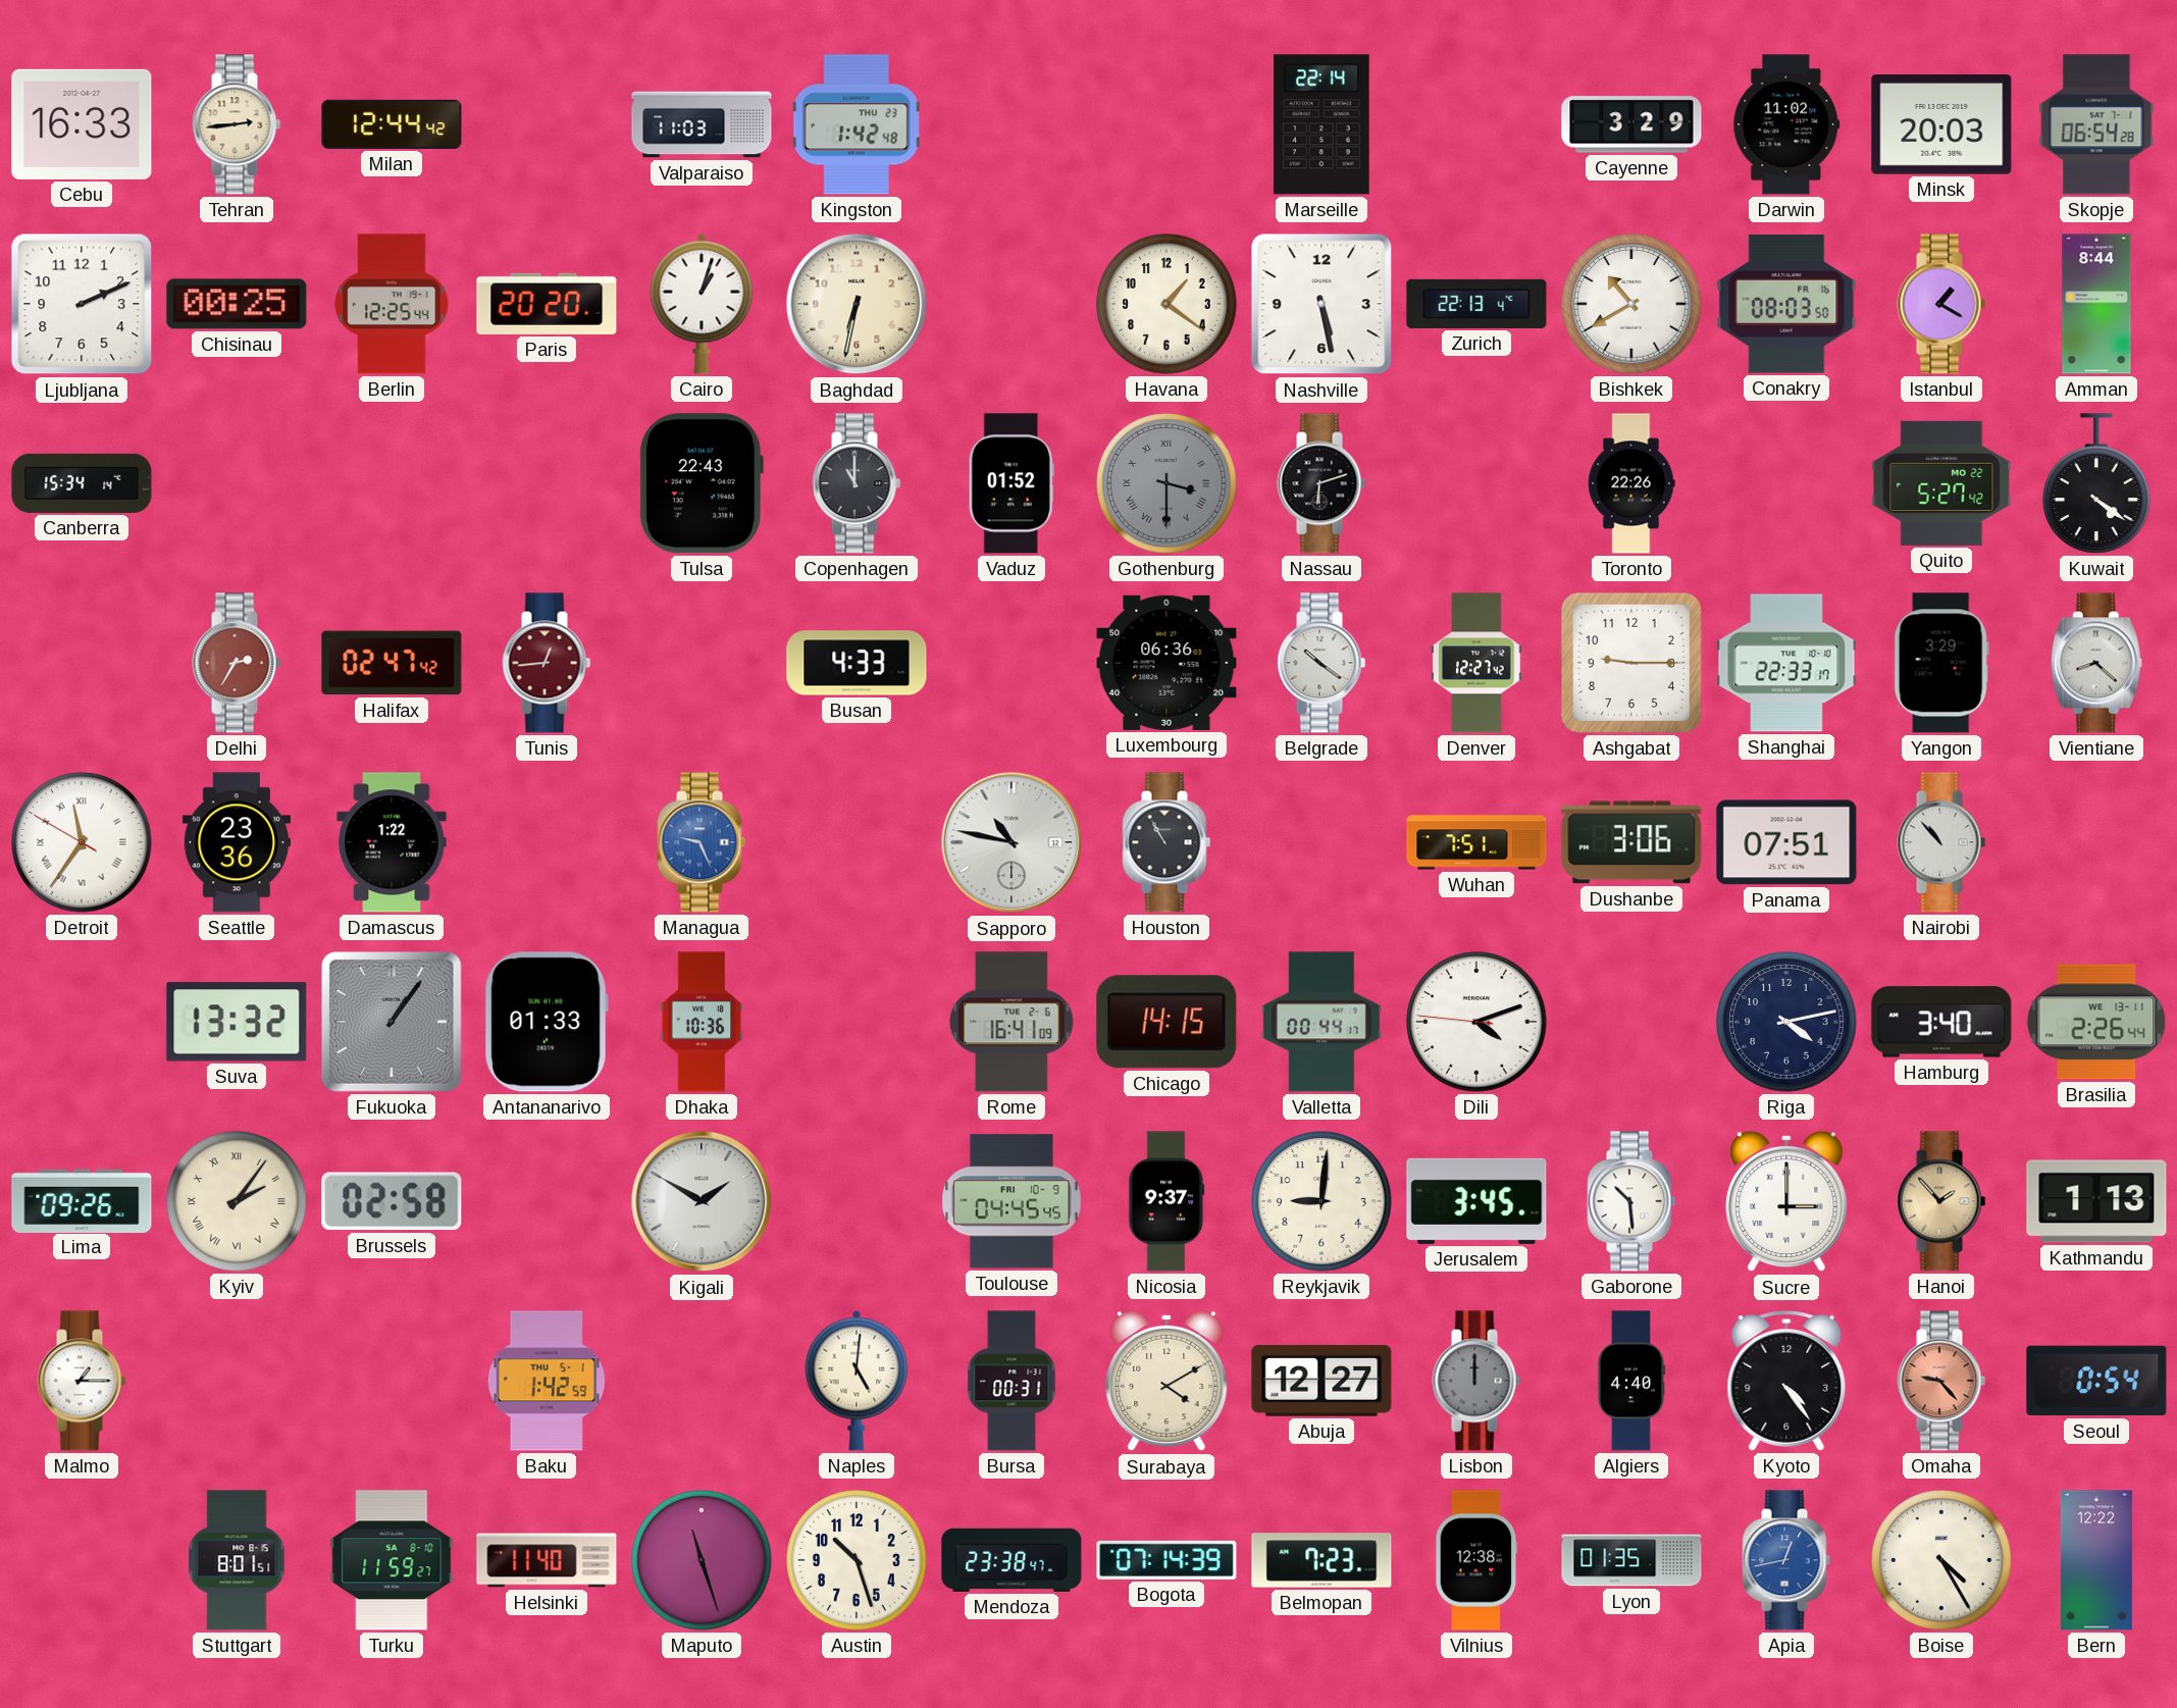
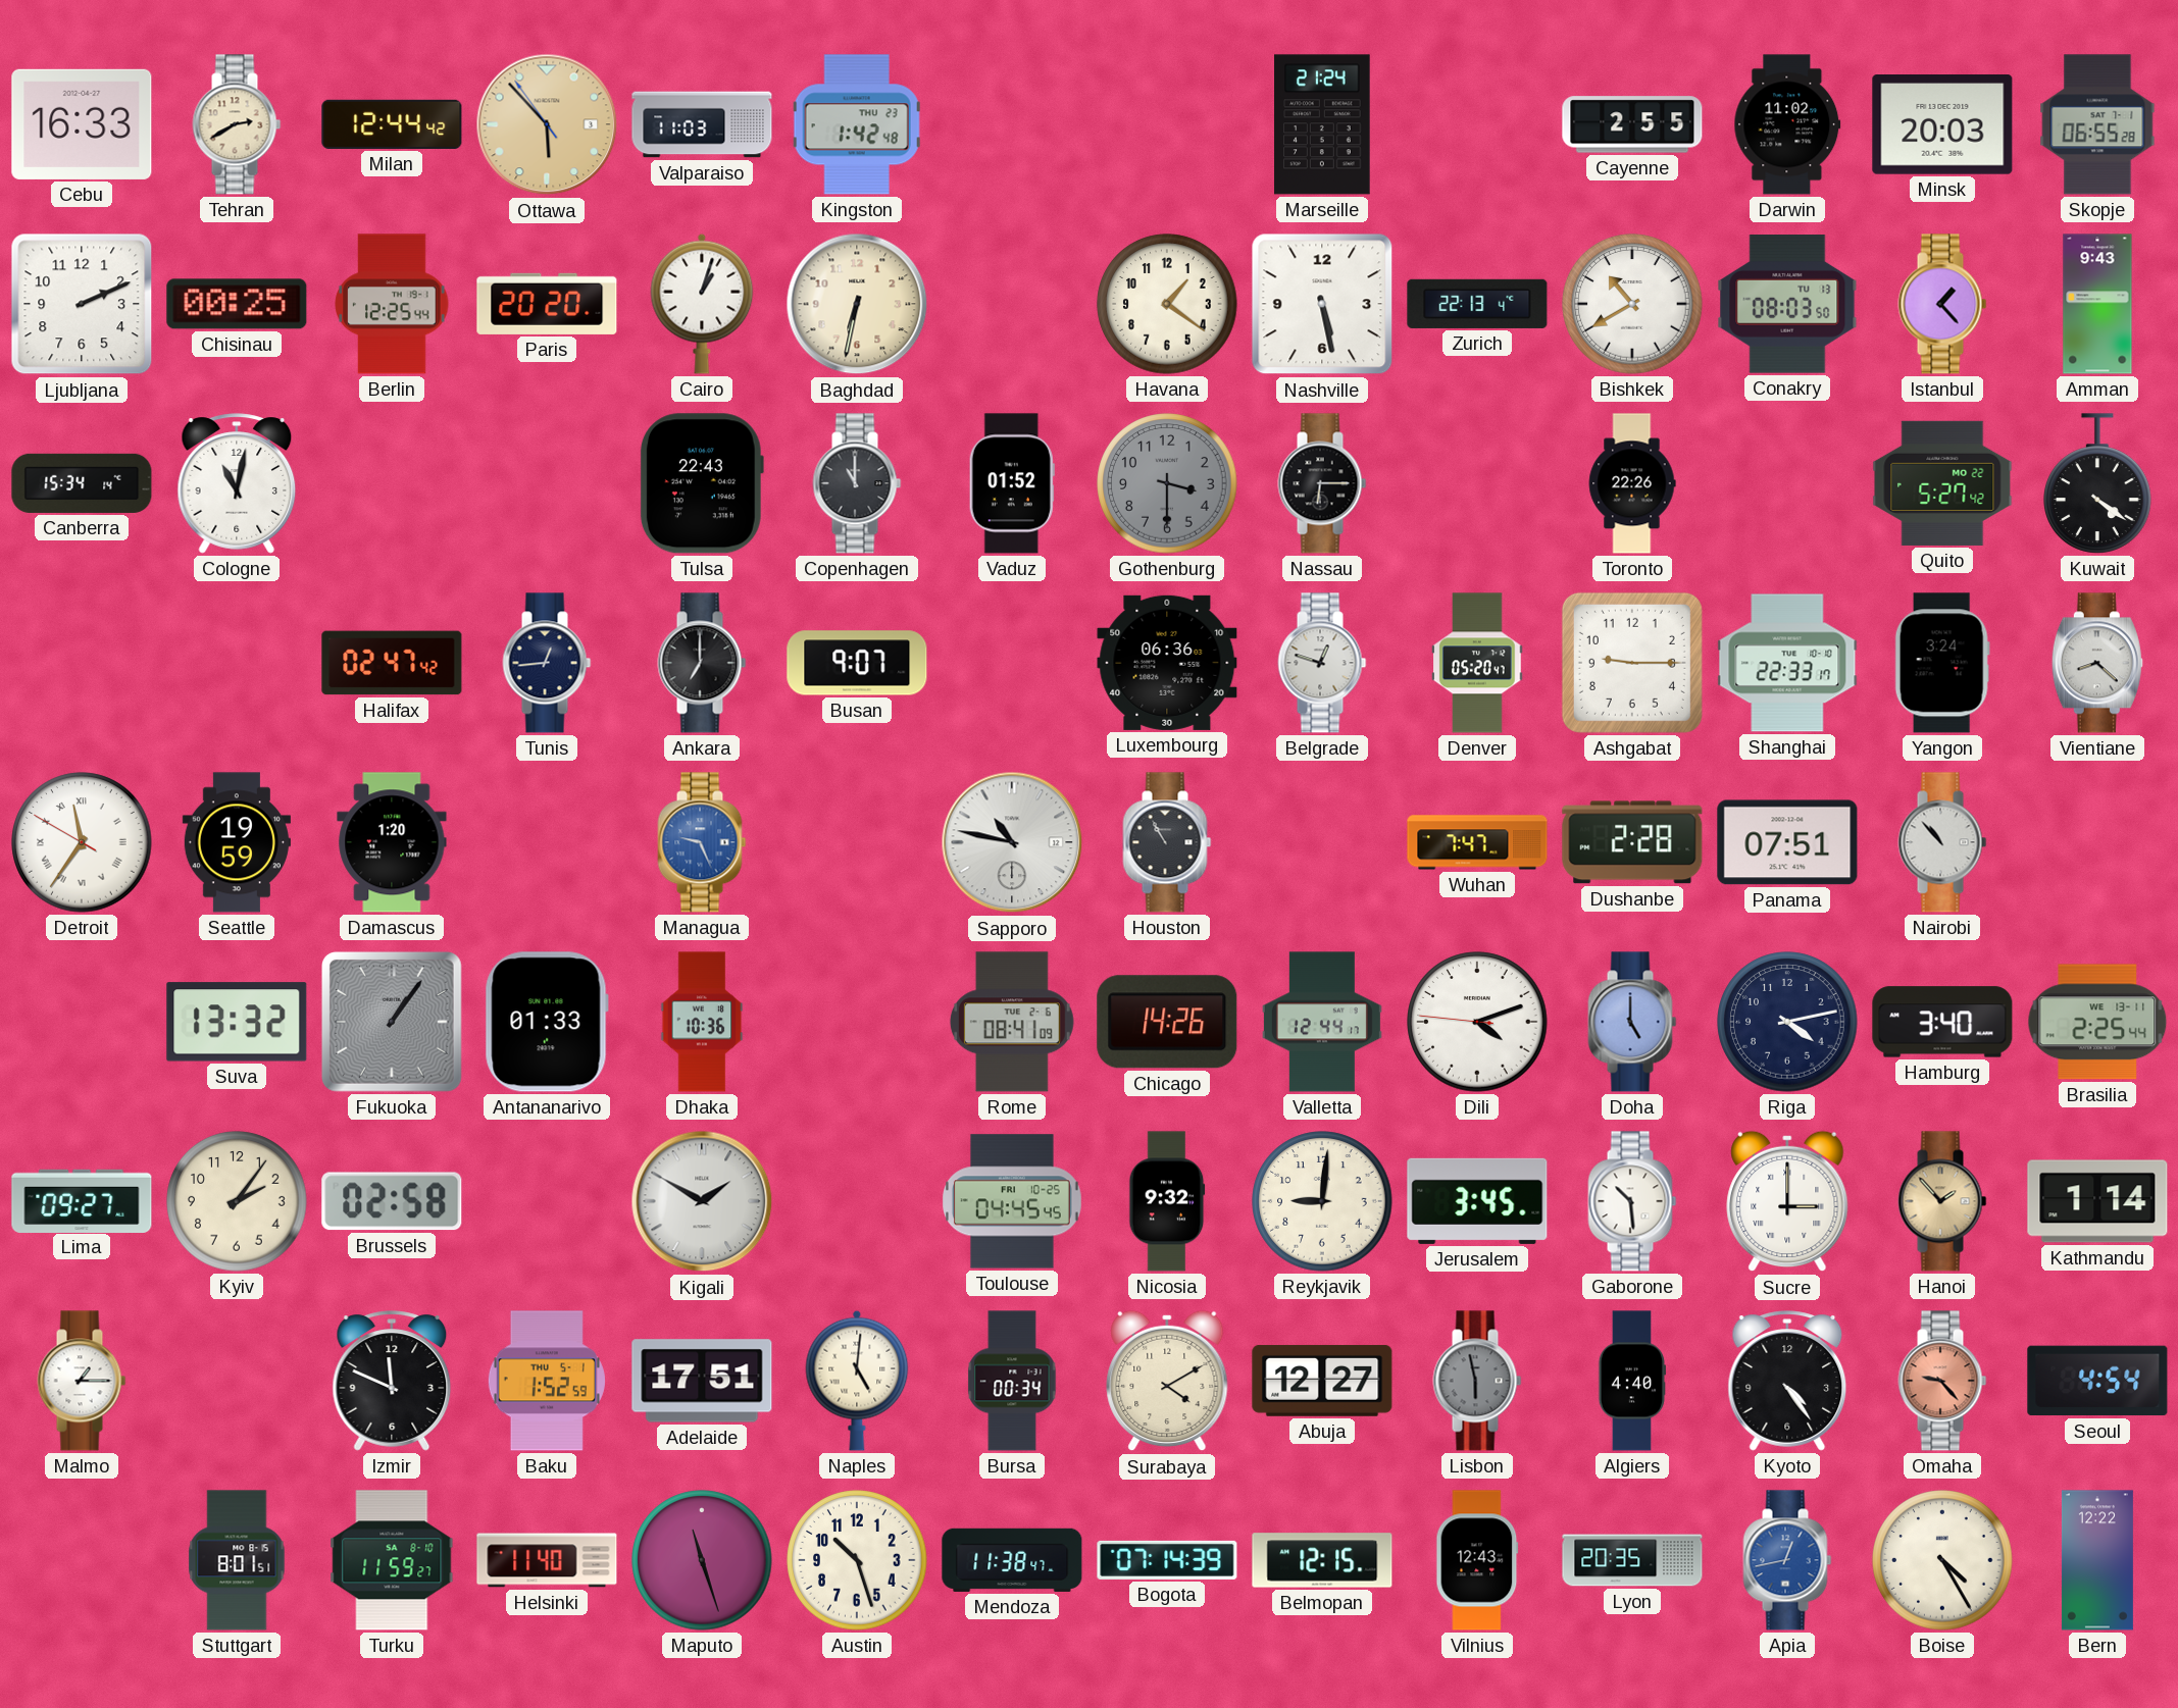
Tehran: 2:44 -> 2:40
Ottawa: none -> 5:52
Marseille: 22:14 -> 21:24
Cayenne: 3:29 -> 2:55
Skopje: 06:54 -> 06:55
Conakry date: FR 16 -> TU 13
Istanbul: 1:20 -> 1:23
Amman: 8:44 -> 9:43
Cologne: none -> 11:02
Gothenburg numerals: Roman -> Arabic
Nassau: 6:12 -> 6:15
Delhi: 2:35 -> none
Tunis dial: burgundy -> navy
Ankara: none -> 7:00
Busan: 4:33 -> 9:07
Belgrade: 10:21 -> 12:48
Denver: 12:27 -> 05:20
Yangon: 3:29 -> 3:24
Seattle: 23:36 -> 19:59
Damascus: 1:22 -> 1:20
Wuhan: 7:51 -> 7:47
Dushanbe: 3:06 -> 2:28
Rome: 16:41 -> 08:41
Chicago: 14:15 -> 14:26
Valletta: 00:44 -> 12:44
Doha: none -> 5:00
Brasilia: 2:26 -> 2:25
Lima: 09:26 -> 09:27
Kyiv numerals: Roman -> Arabic
Toulouse date: FRI 10-9 -> FRI 10-25
Nicosia: 9:37 -> 9:32
Kathmandu: 1:13 -> 1:14
Izmir: none -> 11:49
Baku: 1:42 -> 1:52
Adelaide: none -> 17:51
Bursa: 00:31 -> 00:34
Lisbon: 12:00 -> 5:58
Seoul: 0:54 -> 4:54
Mendoza: 23:38 -> 11:38
Belmopan: 7:23 -> 12:15
Vilnius: 12:38 -> 12:43
Lyon: 01:35 -> 20:35
